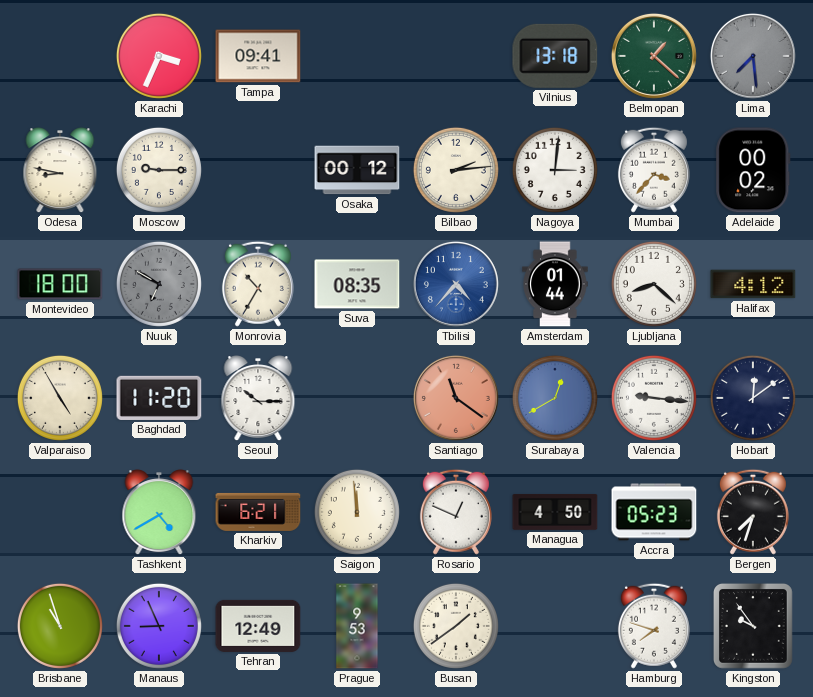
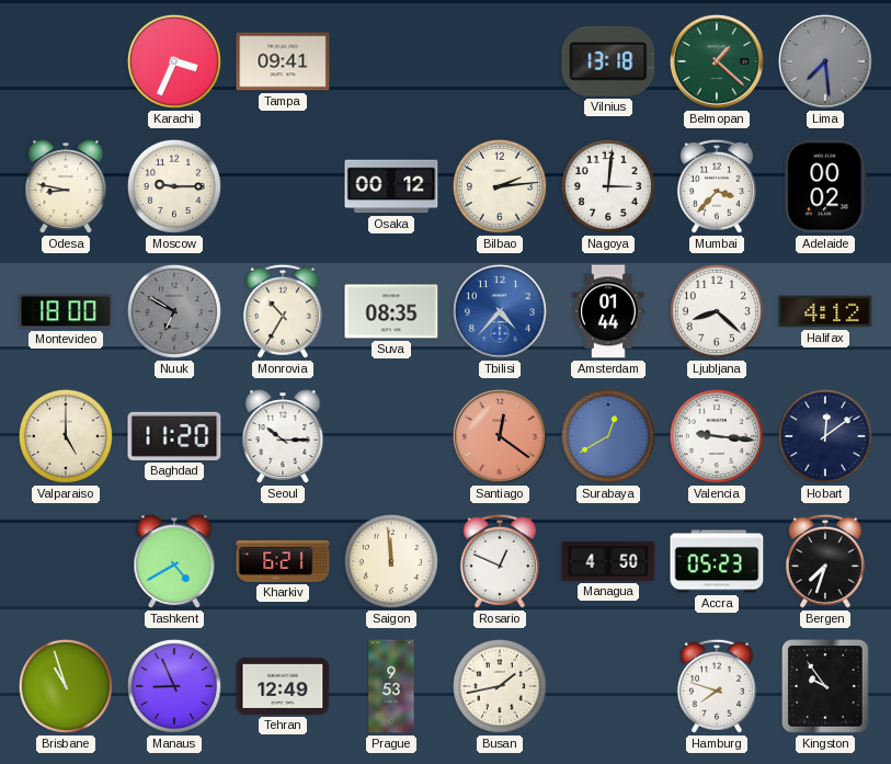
Valparaiso: 4:55 -> 5:00
Santiago: 11:21 -> 12:21
Busan: 1:39 -> 1:43
